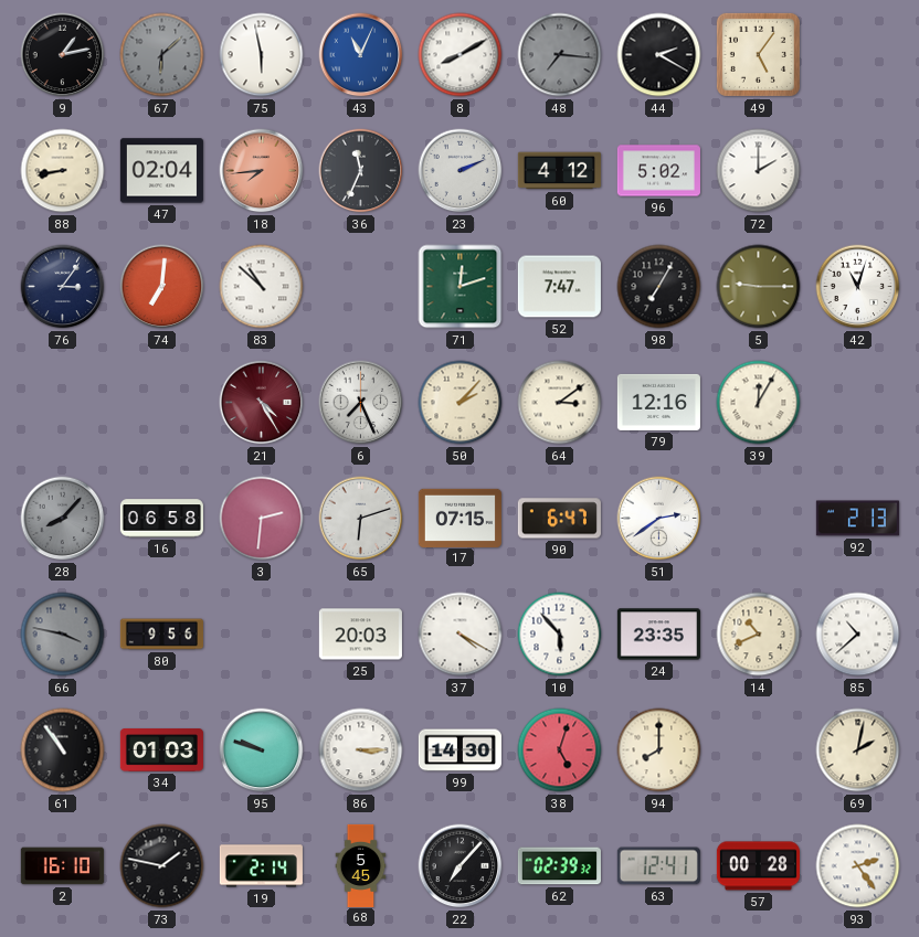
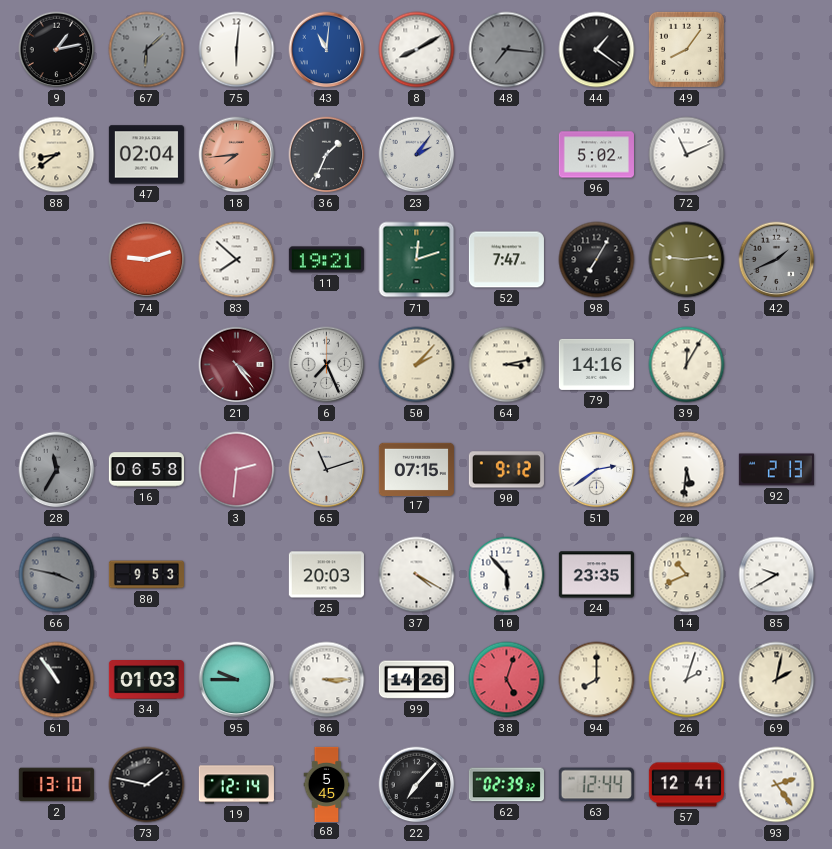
75: 5:58 -> 6:01
43: 11:04 -> 11:01
44: 2:20 -> 1:21
49: 5:06 -> 8:06
88: 8:43 -> 8:39
36: 11:34 -> 1:34
23: 2:11 -> 2:06
60: 4:12 -> none
72: 2:00 -> 11:11
76: 3:06 -> none
74: 7:01 -> 9:12
83: 10:52 -> 7:52
11: none -> 19:21
5: 9:15 -> 9:14
42: 11:03 -> 1:41
42 dial: white -> grey
21: 4:25 -> 4:24
64: 3:09 -> 3:13
79: 12:16 -> 14:16
28: 8:07 -> 11:35
65: 6:12 -> 11:12
90: 6:47 -> 9:12
20: none -> 5:31
80: 9:56 -> 9:53
85: 10:38 -> 9:40
95: 9:48 -> 9:45
99: 14:30 -> 14:26
26: none -> 2:03
2: 16:10 -> 13:10
19: 2:14 -> 12:14
63: 12:41 -> 12:44
57: 00:28 -> 12:41
